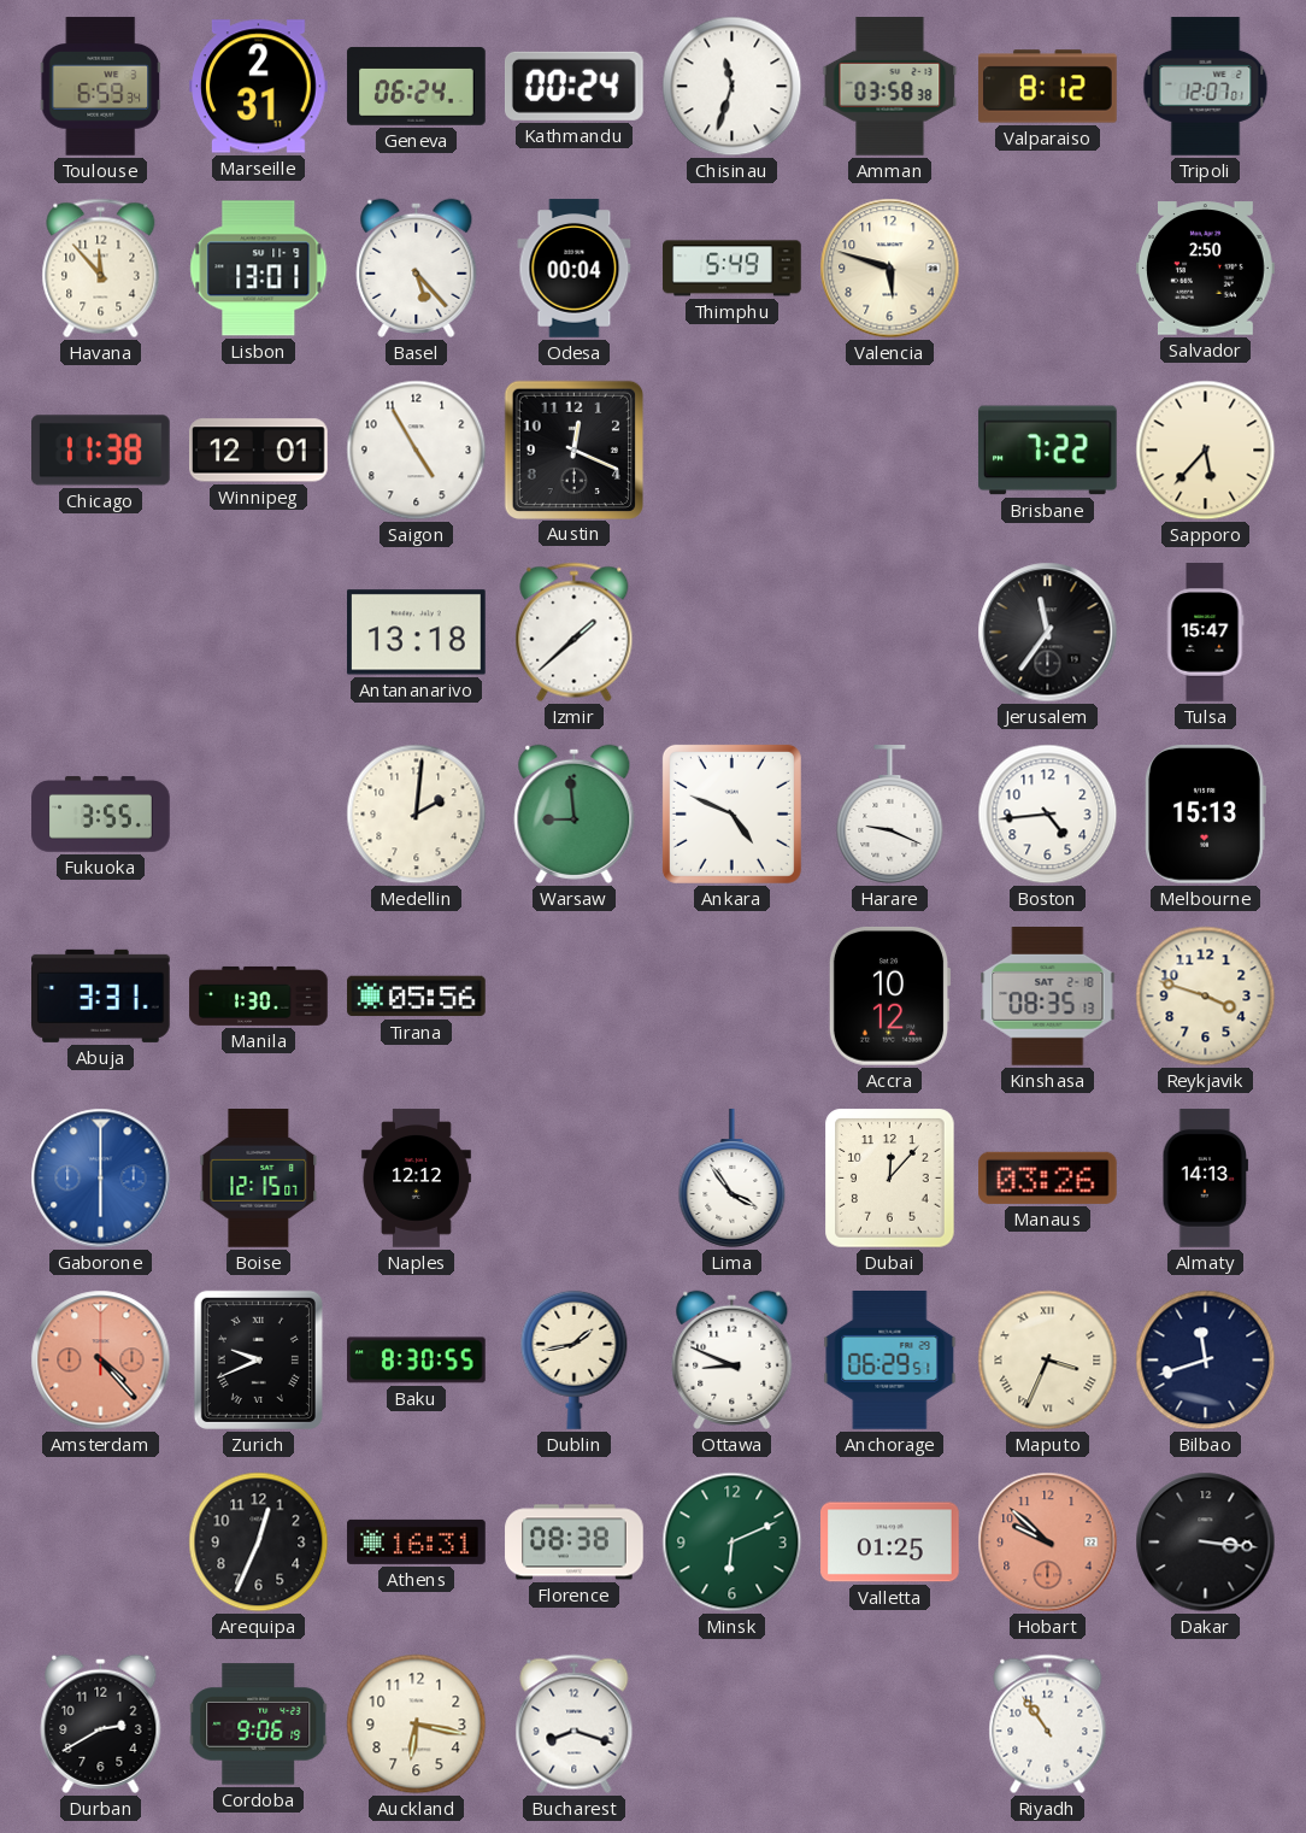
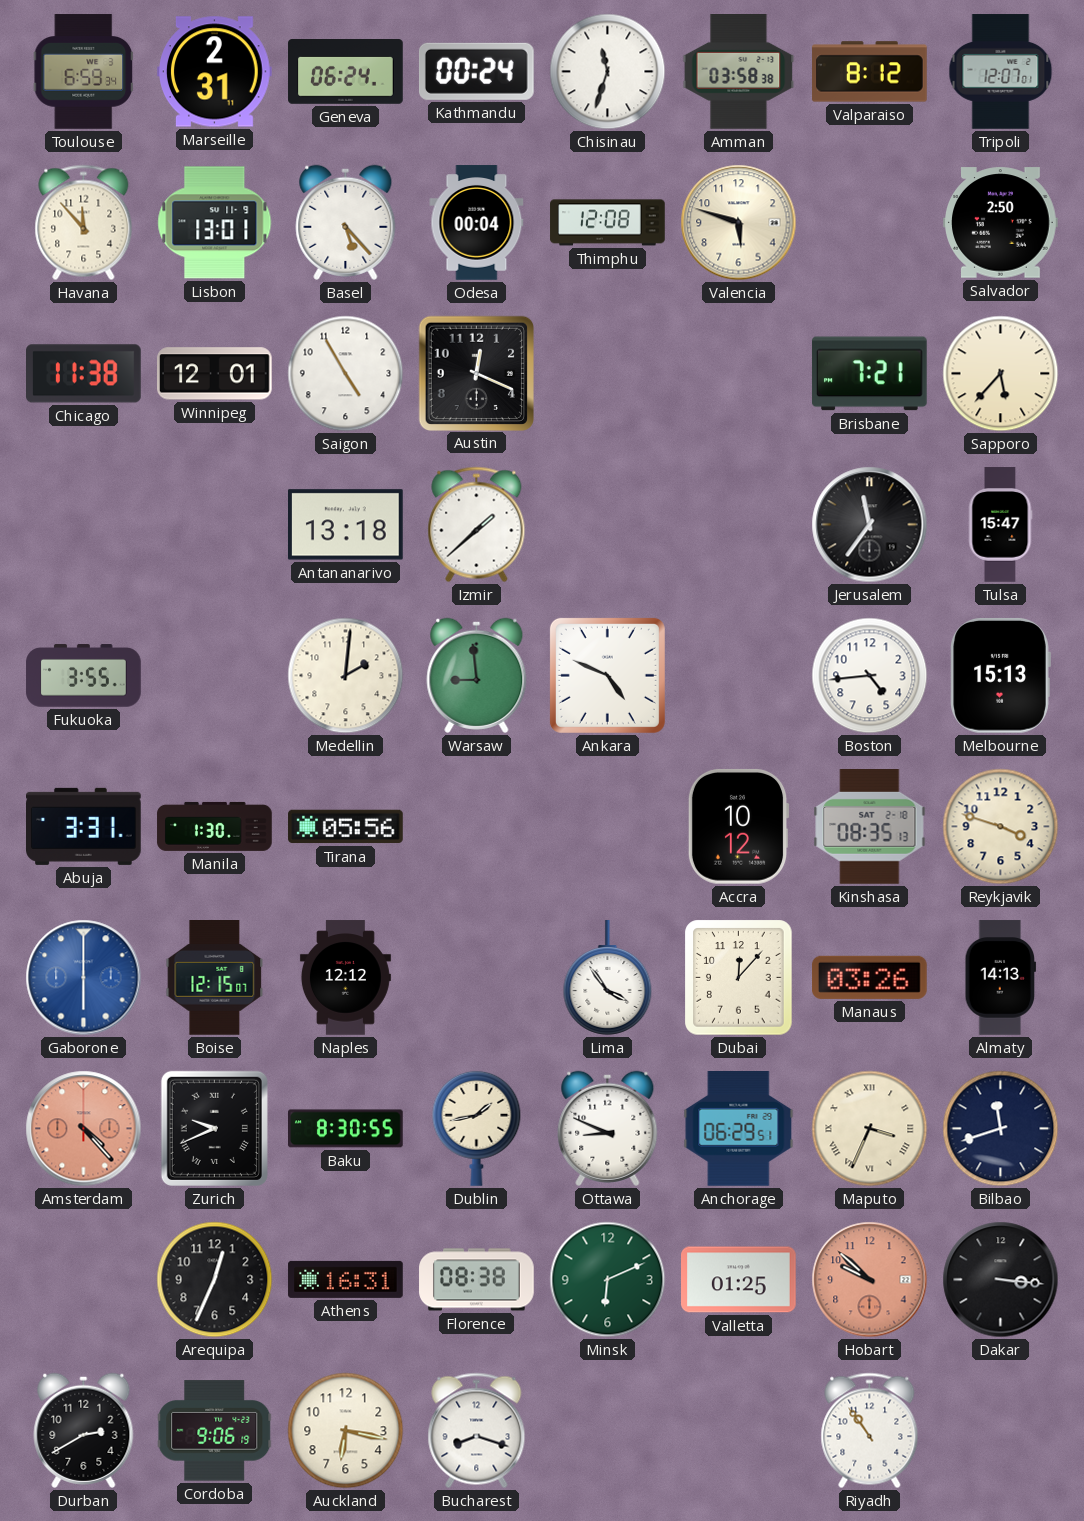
Thimphu: 5:49 -> 12:08
Brisbane: 7:22 -> 7:21
Harare: 9:19 -> none
